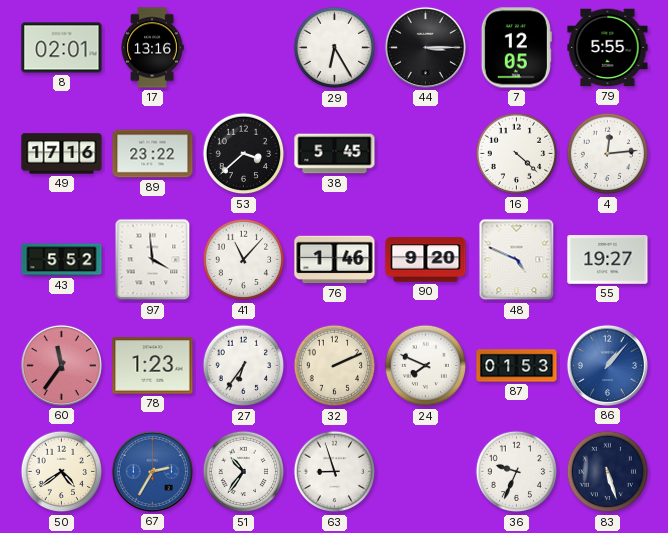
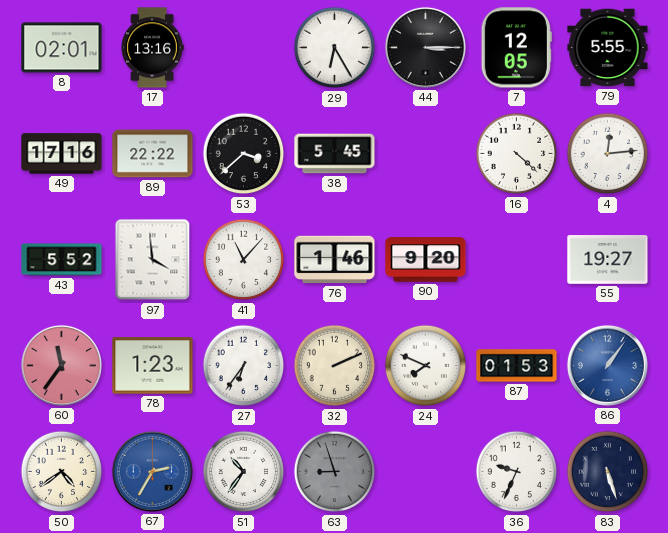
89: 23:22 -> 22:22
48: 4:49 -> none
86: 1:07 -> 1:06
63 dial: white -> grey
